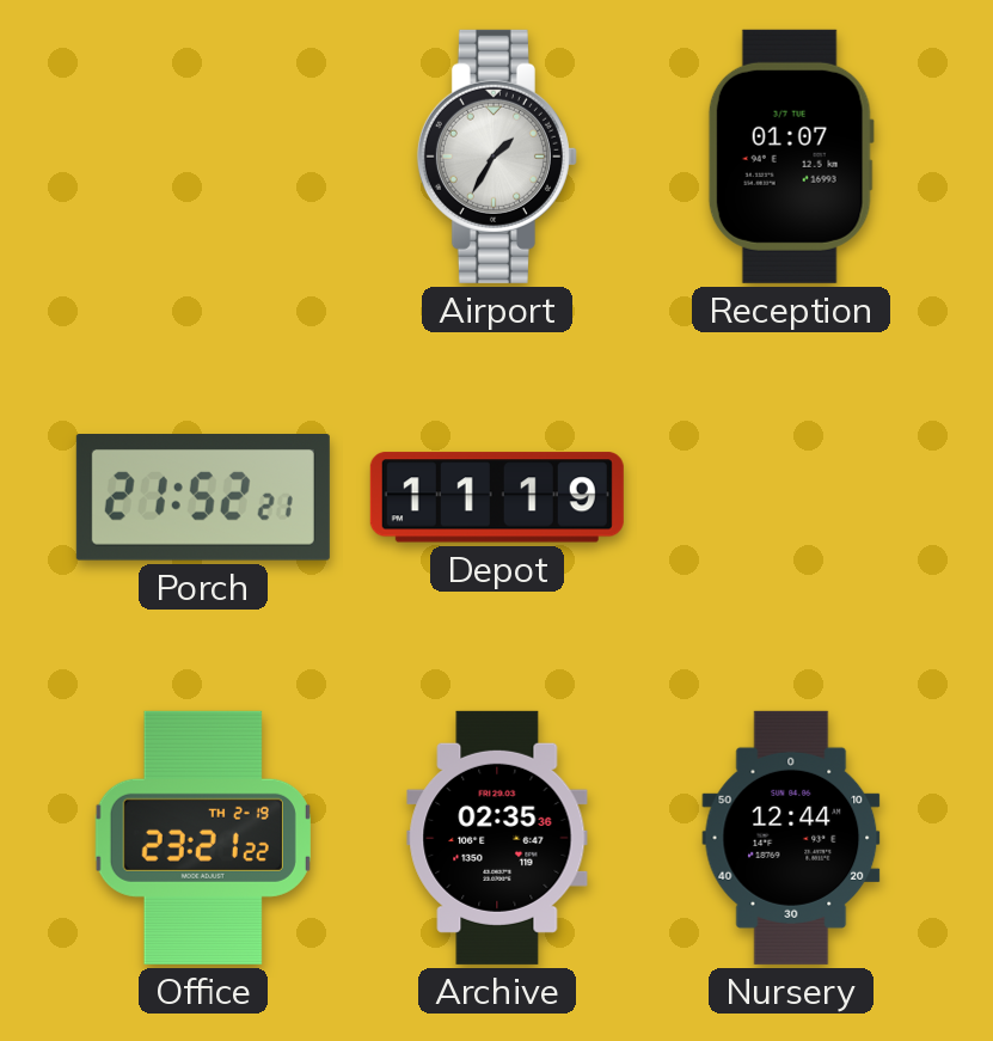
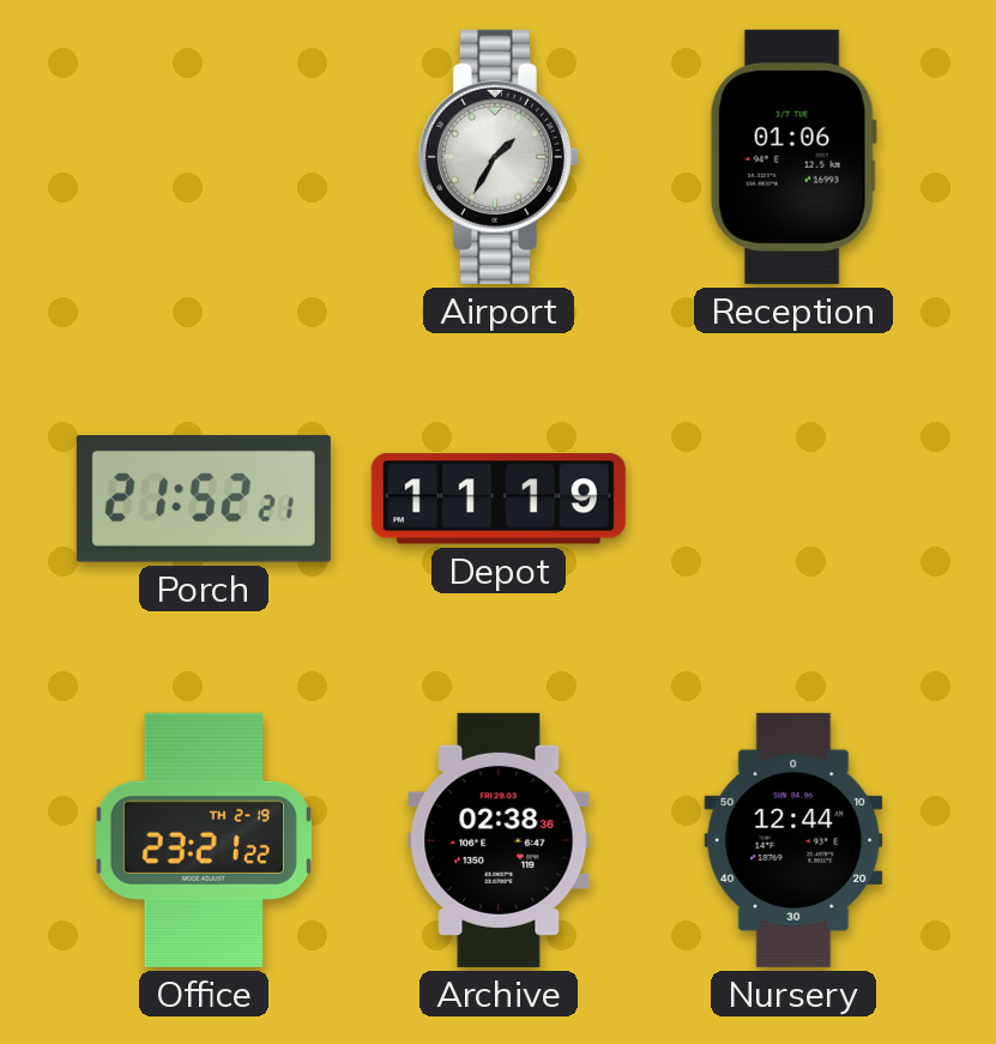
Reception: 01:07 -> 01:06
Archive: 02:35 -> 02:38
